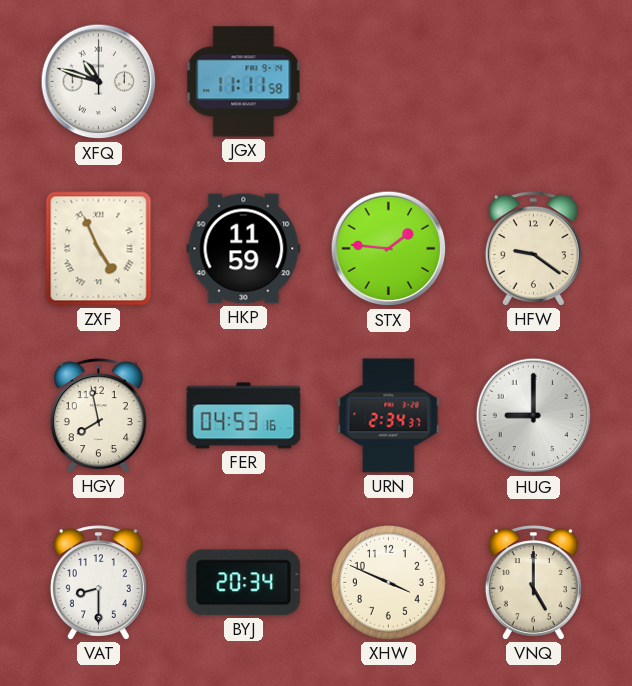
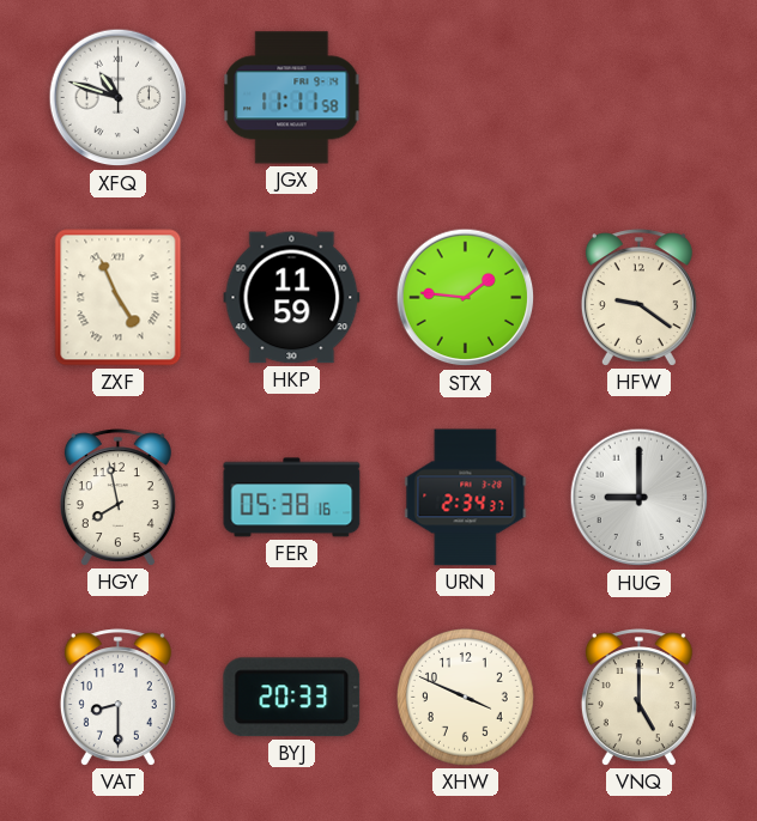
FER: 04:53 -> 05:38
BYJ: 20:34 -> 20:33
